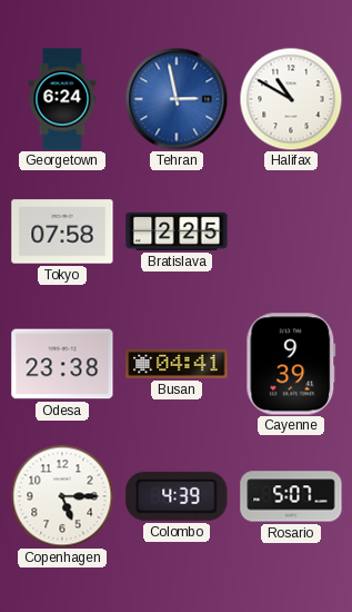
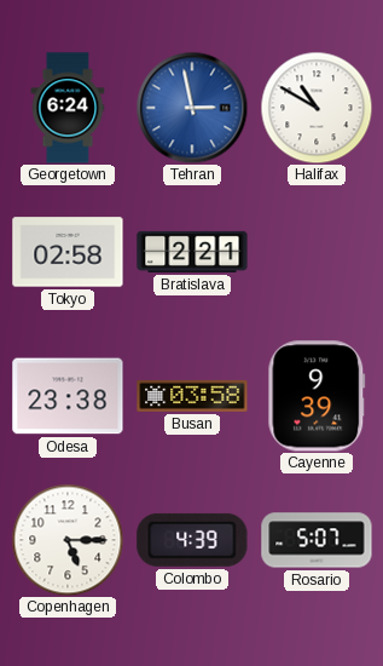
Tokyo: 07:58 -> 02:58
Bratislava: 2:25 -> 2:21
Busan: 04:41 -> 03:58
